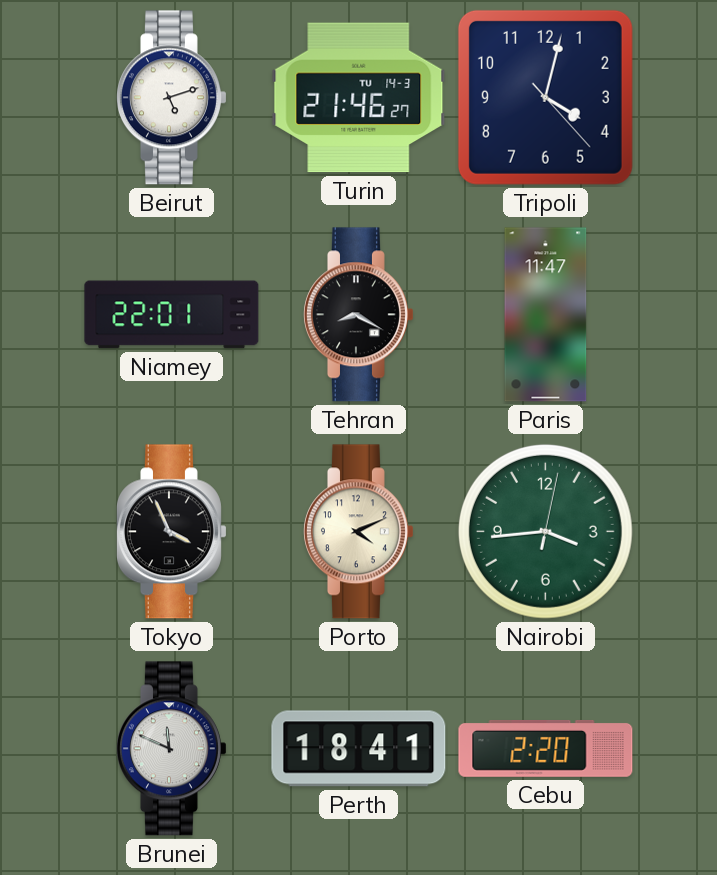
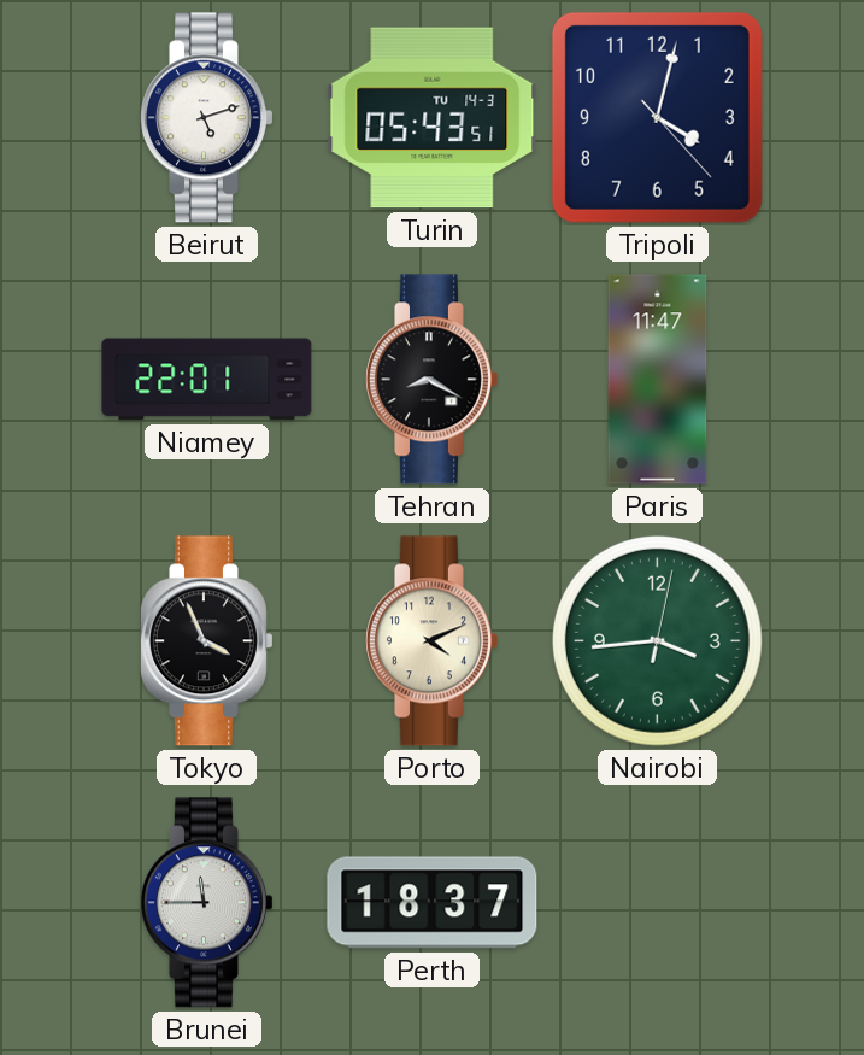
Turin: 21:46 -> 05:43
Brunei: 11:49 -> 11:45
Perth: 18:41 -> 18:37
Cebu: 2:20 -> none
